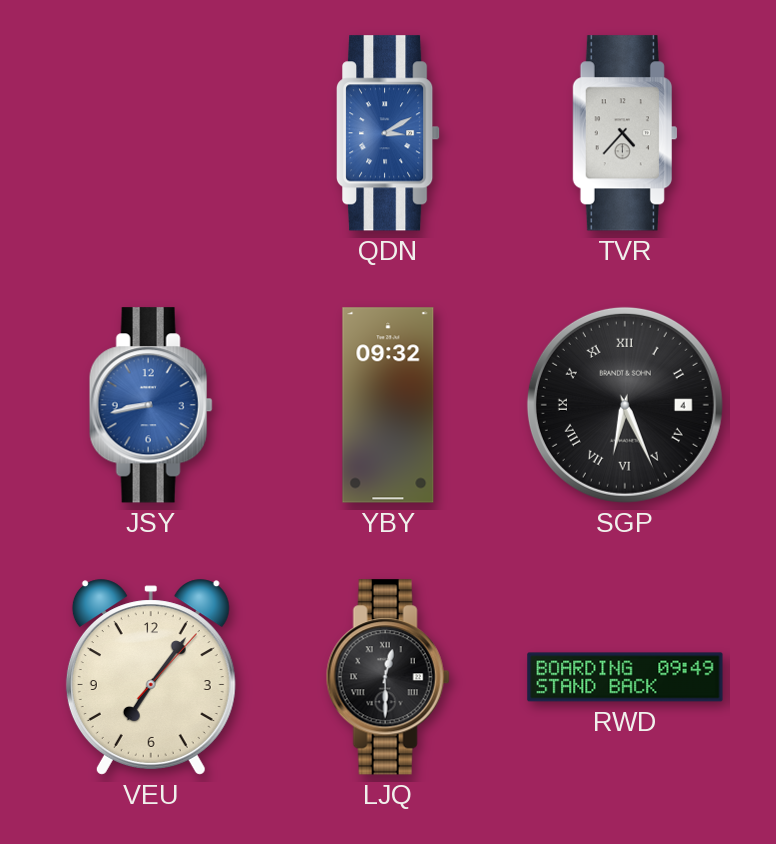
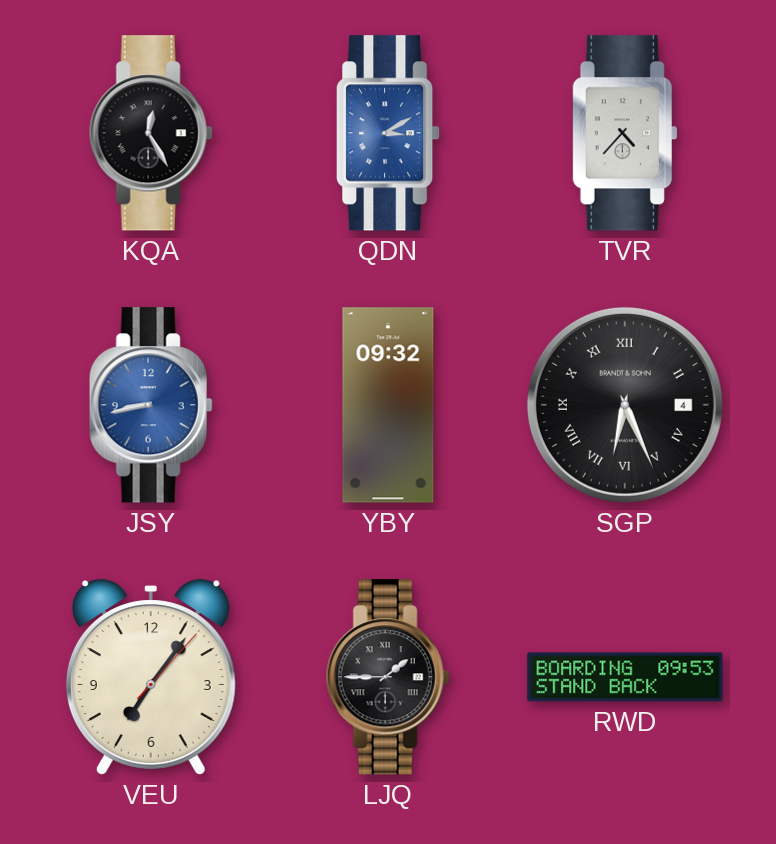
KQA: none -> 12:25
LJQ: 12:30 -> 1:45
RWD: 09:49 -> 09:53
